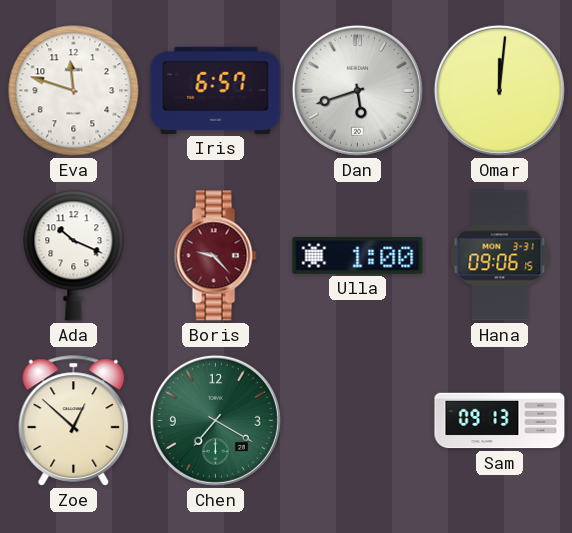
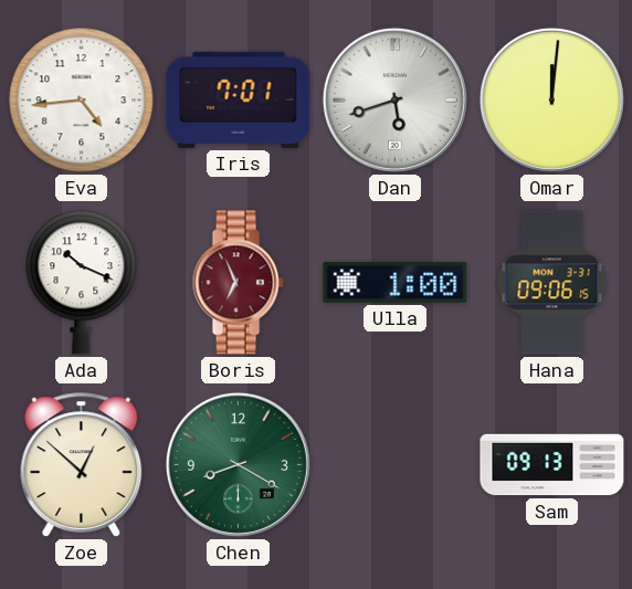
Eva: 11:48 -> 4:44
Iris: 6:57 -> 7:01
Boris: 9:23 -> 6:56
Chen: 7:20 -> 8:20
